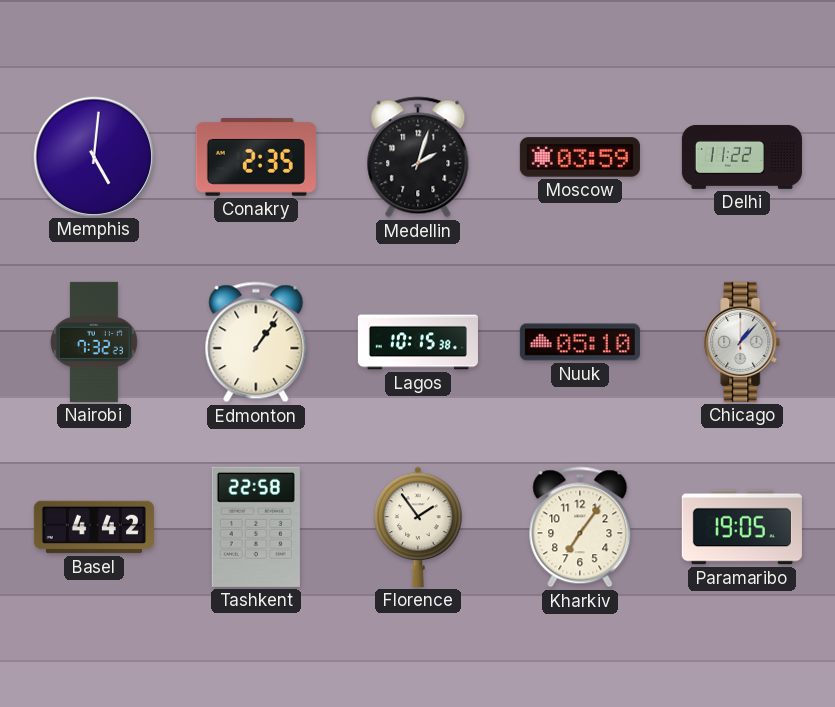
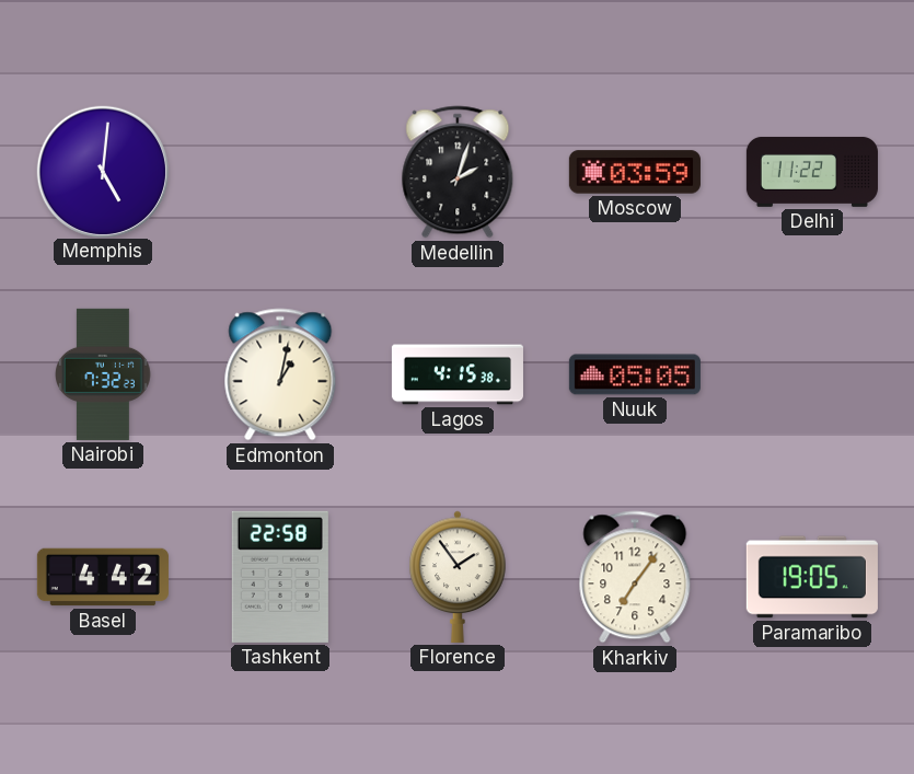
Conakry: 2:35 -> none
Edmonton: 1:06 -> 1:02
Lagos: 10:15 -> 4:15
Nuuk: 05:10 -> 05:05
Chicago: 1:07 -> none
